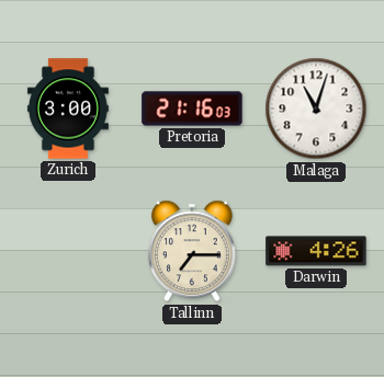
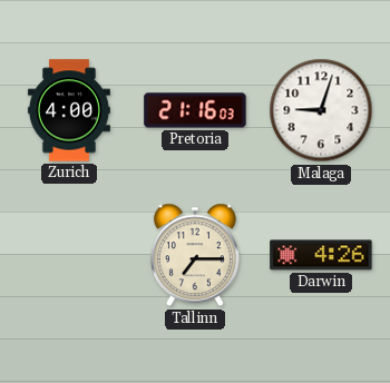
Zurich: 3:00 -> 4:00
Malaga: 11:03 -> 9:03
